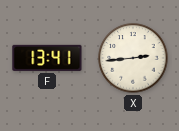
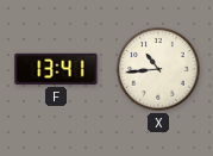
X: 2:44 -> 10:44
